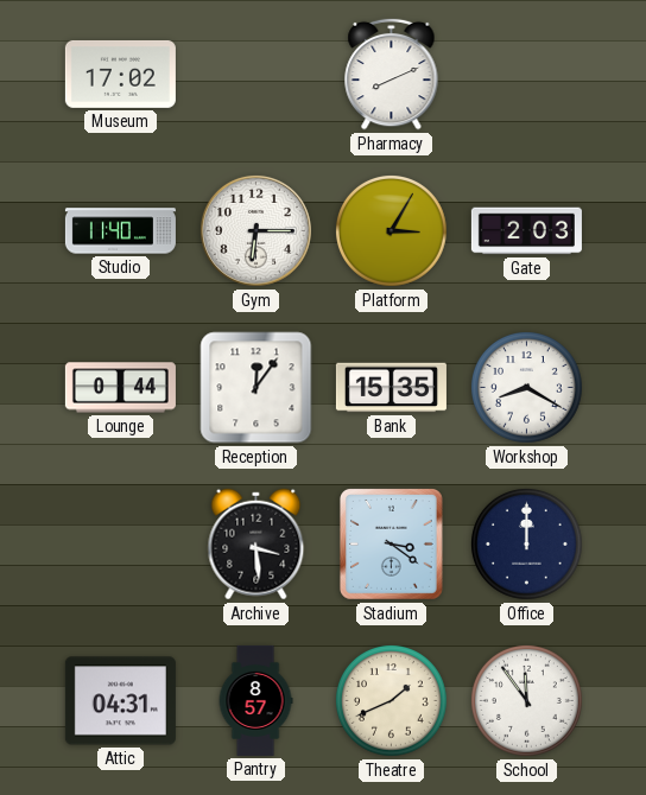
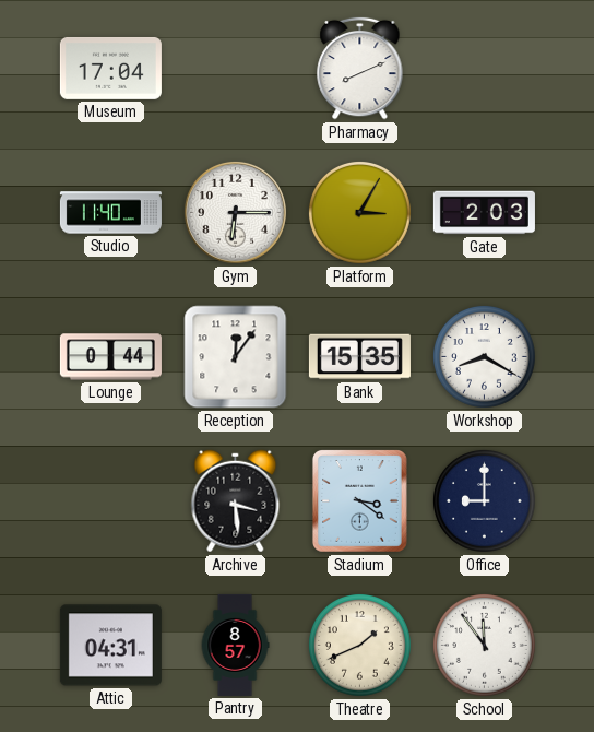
Museum: 17:02 -> 17:04
Office: 12:00 -> 9:00
